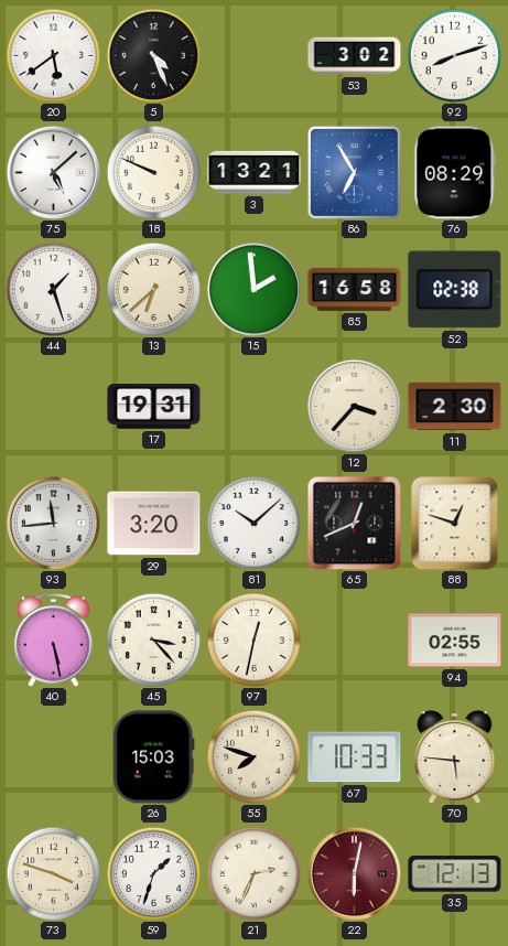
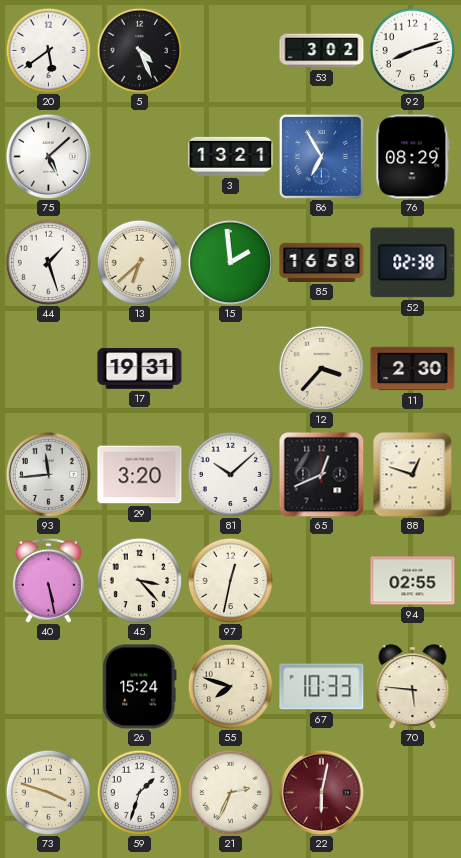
18: 9:49 -> none
26: 15:03 -> 15:24
35: 12:13 -> none
